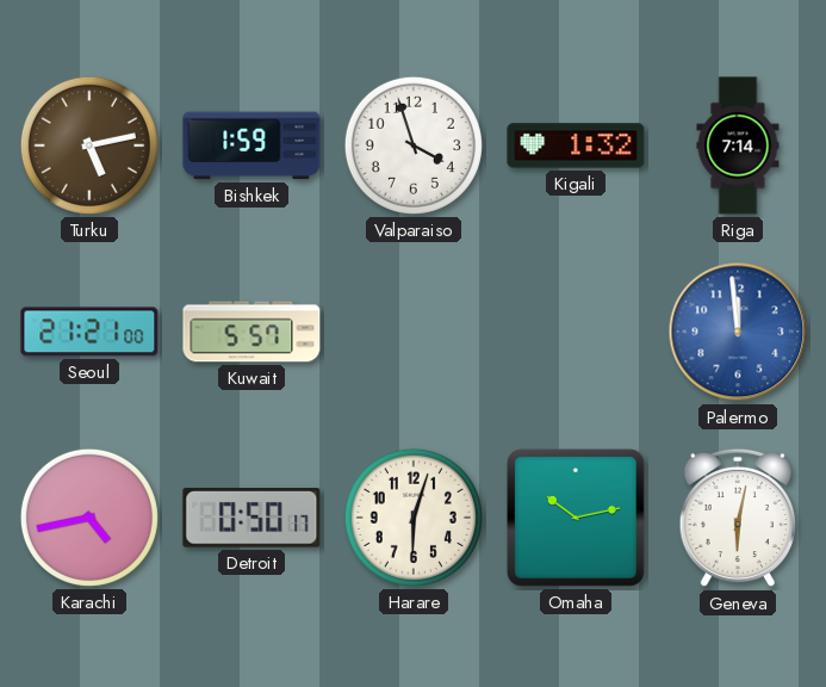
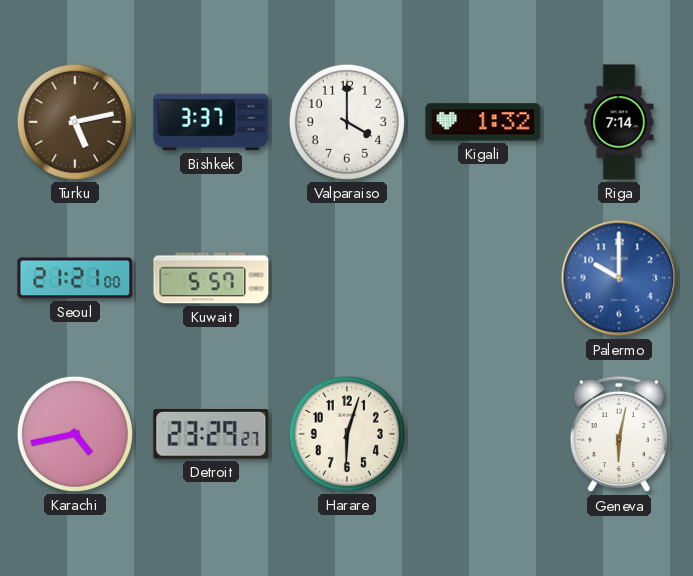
Bishkek: 1:59 -> 3:37
Valparaiso: 3:57 -> 4:00
Palermo: 11:59 -> 10:00
Detroit: 0:50 -> 23:29
Omaha: 10:13 -> none
